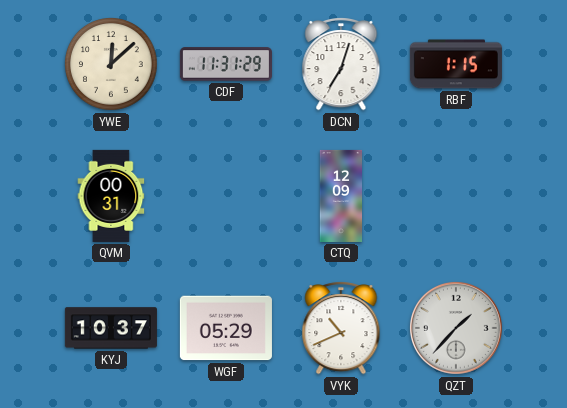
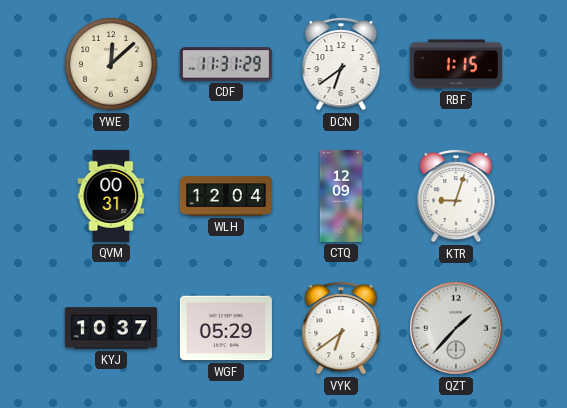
DCN: 7:03 -> 6:39
WLH: none -> 12:04
KTR: none -> 9:03
VYK: 10:41 -> 6:39
